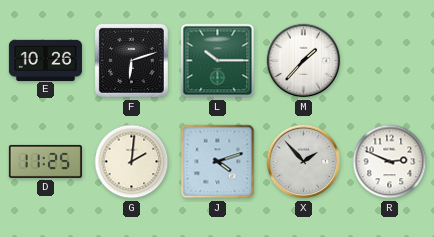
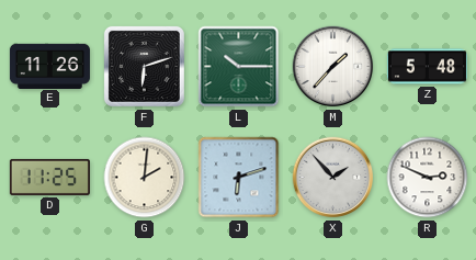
E: 10:26 -> 11:26
Z: none -> 5:48
J: 4:12 -> 6:12
